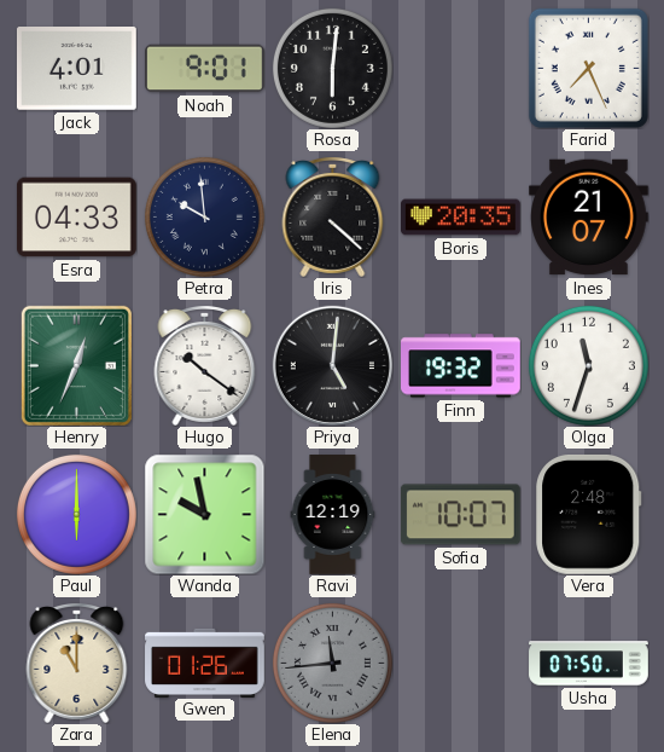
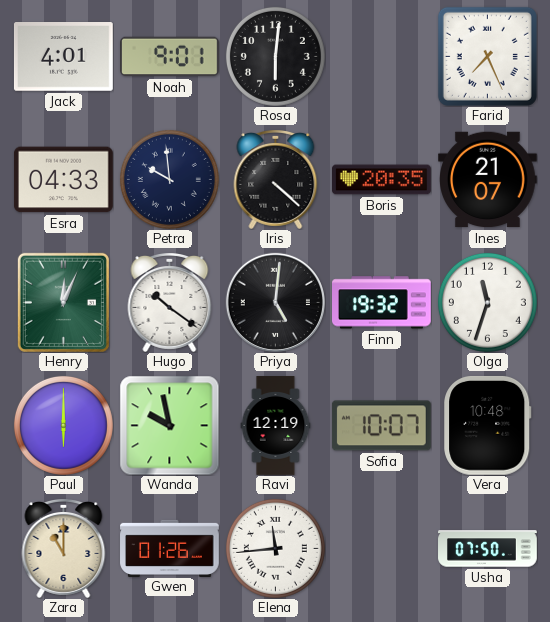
Henry: 12:34 -> 12:04
Vera: 2:48 -> 10:48
Elena dial: grey -> white
